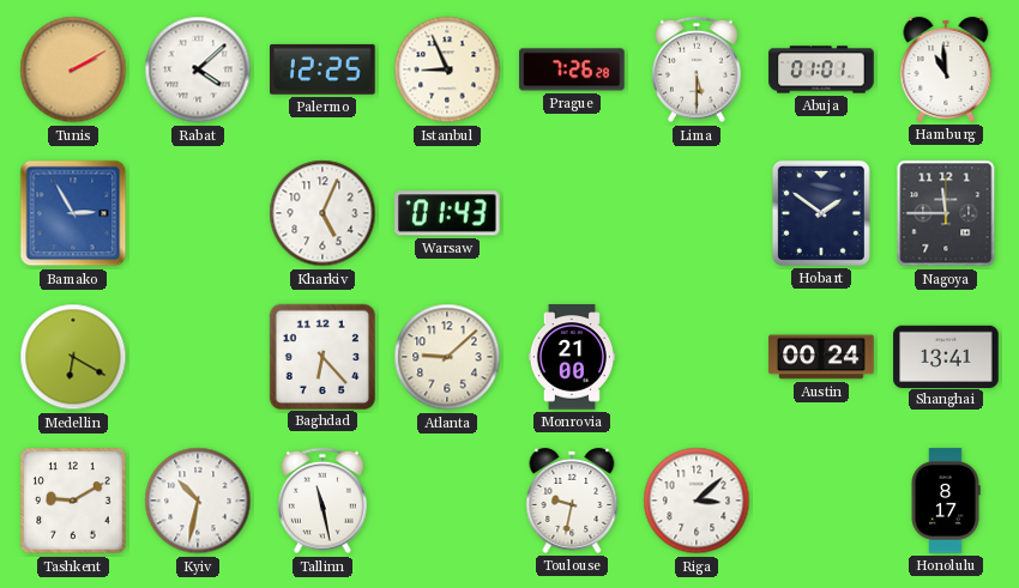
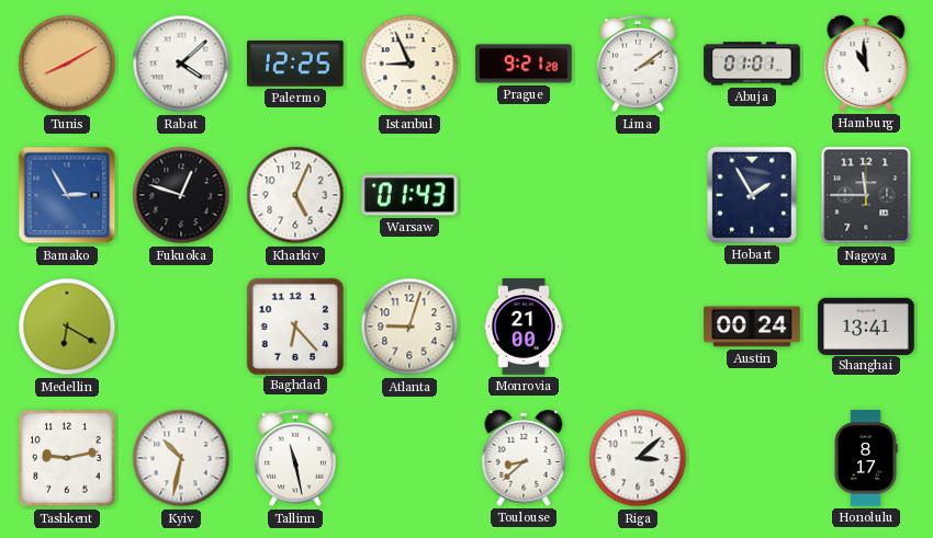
Tunis: 2:10 -> 8:10
Prague: 7:26 -> 9:21
Lima: 5:30 -> 2:09
Fukuoka: none -> 12:48
Hobart: 1:51 -> 1:55
Atlanta: 9:08 -> 9:03
Tashkent: 9:10 -> 9:13
Toulouse: 9:32 -> 8:38
